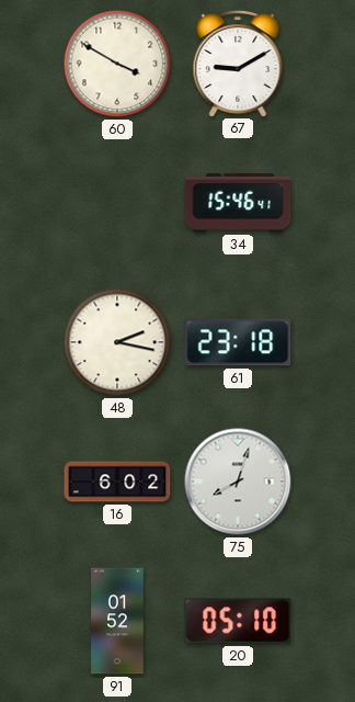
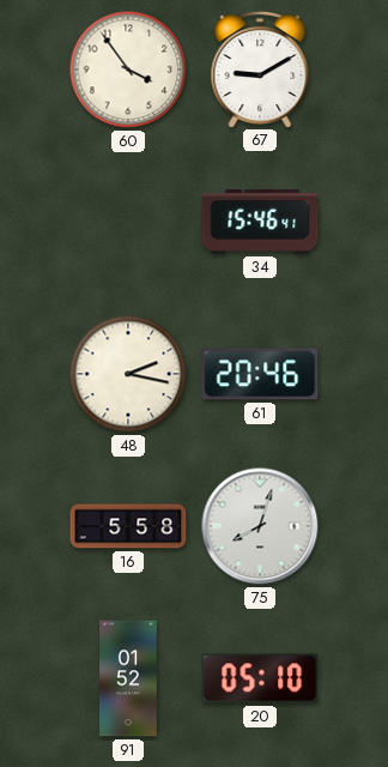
60: 3:50 -> 3:54
61: 23:18 -> 20:46
16: 6:02 -> 5:58
